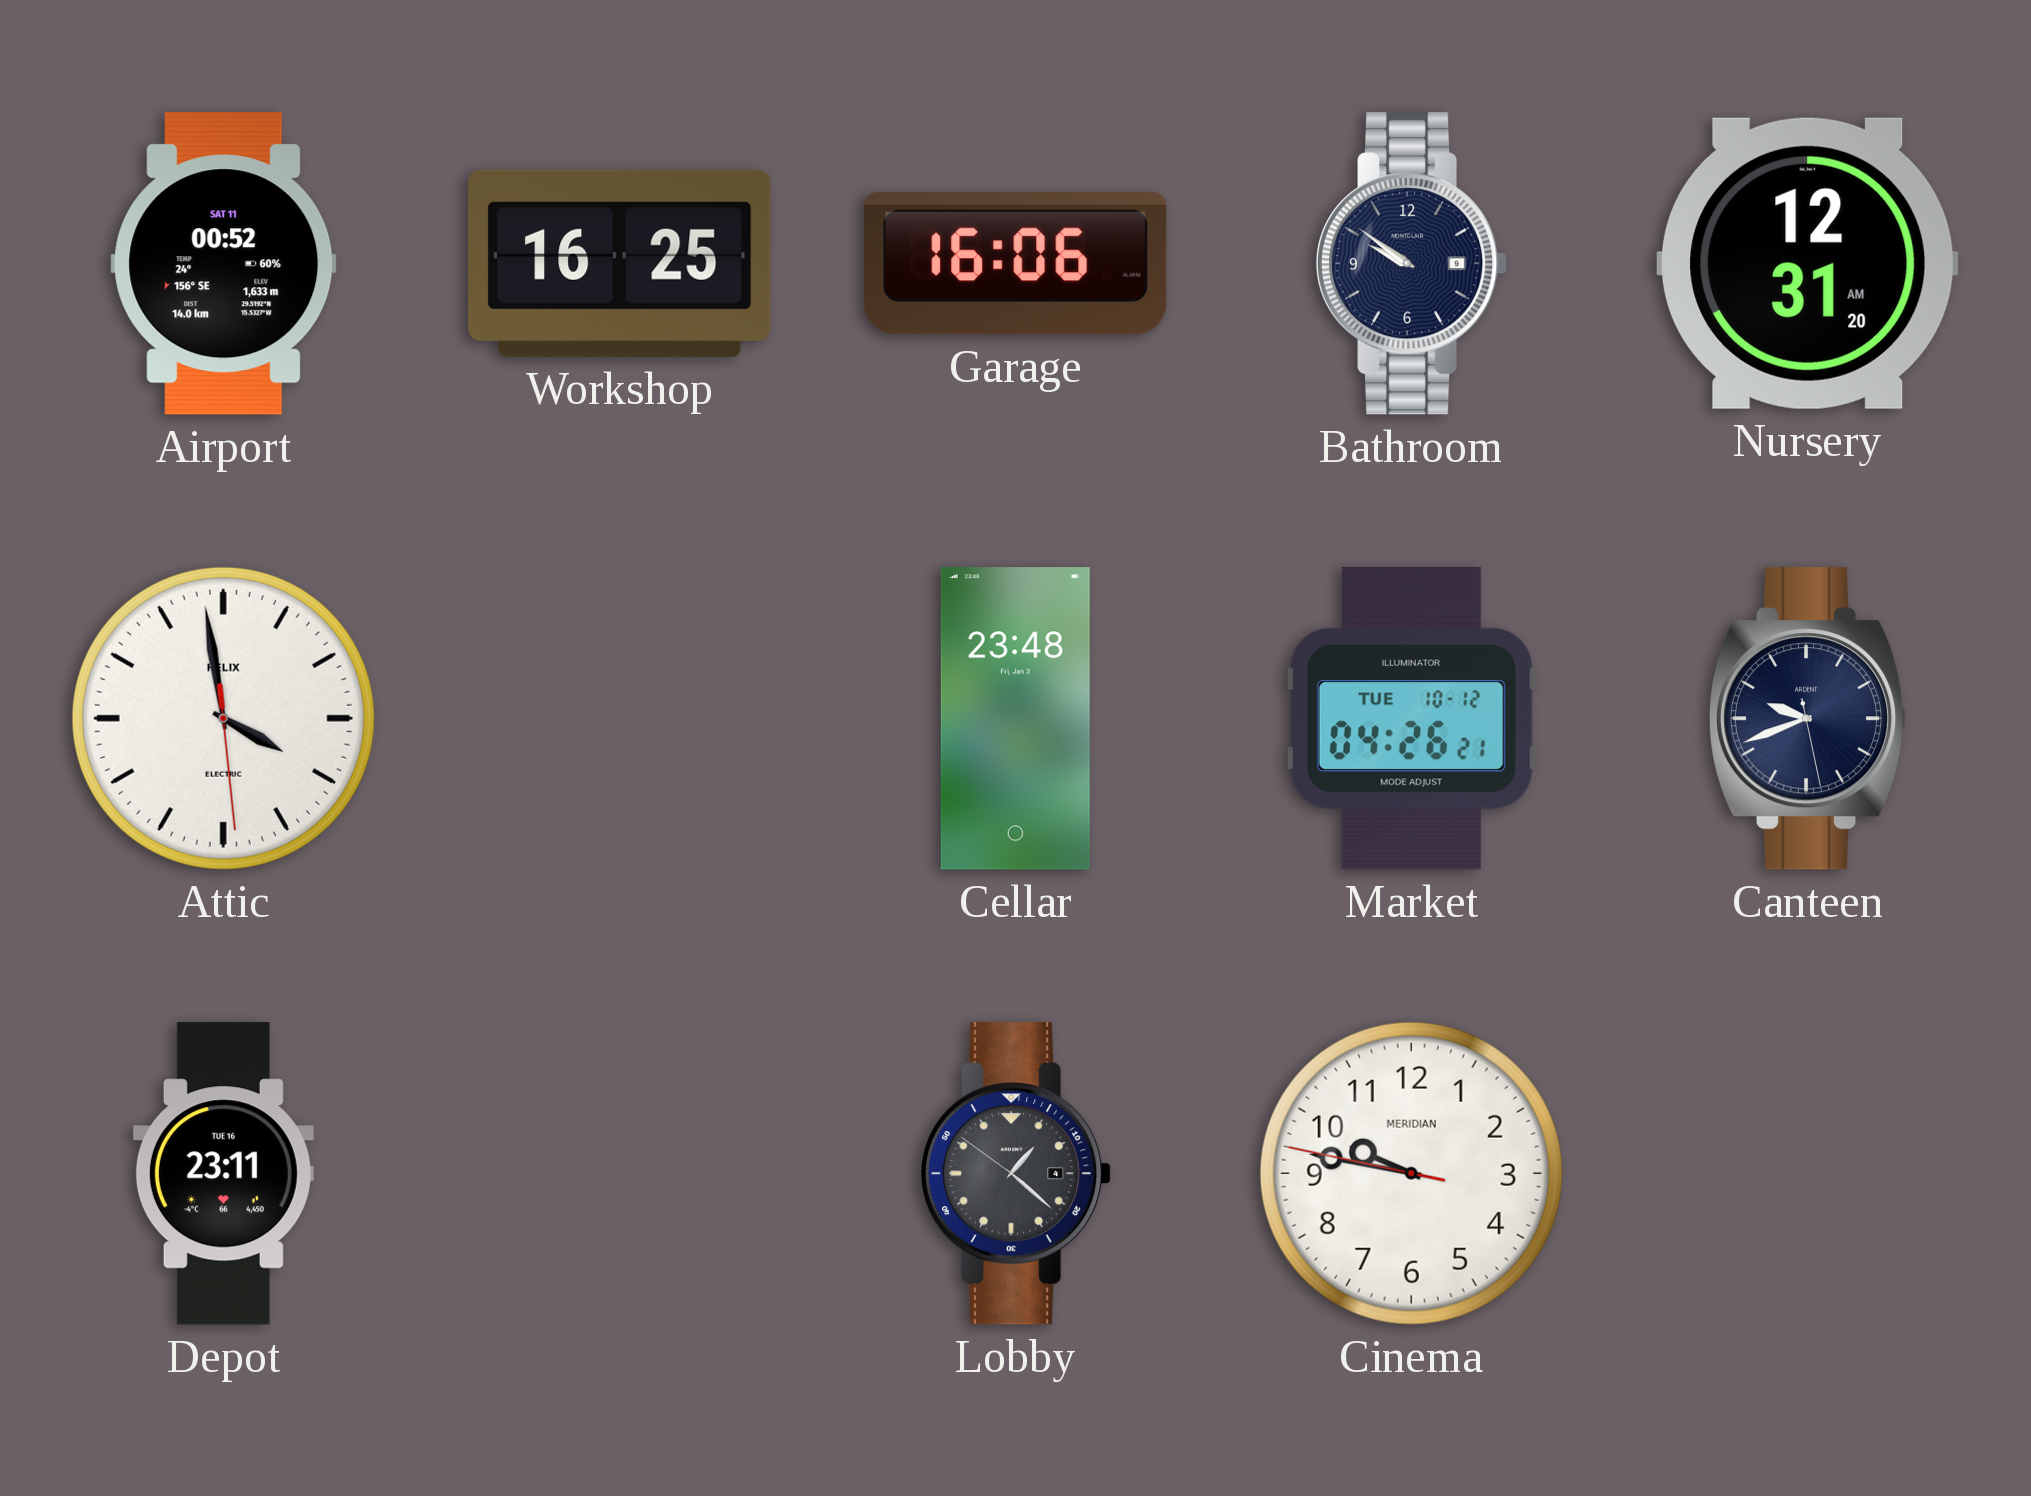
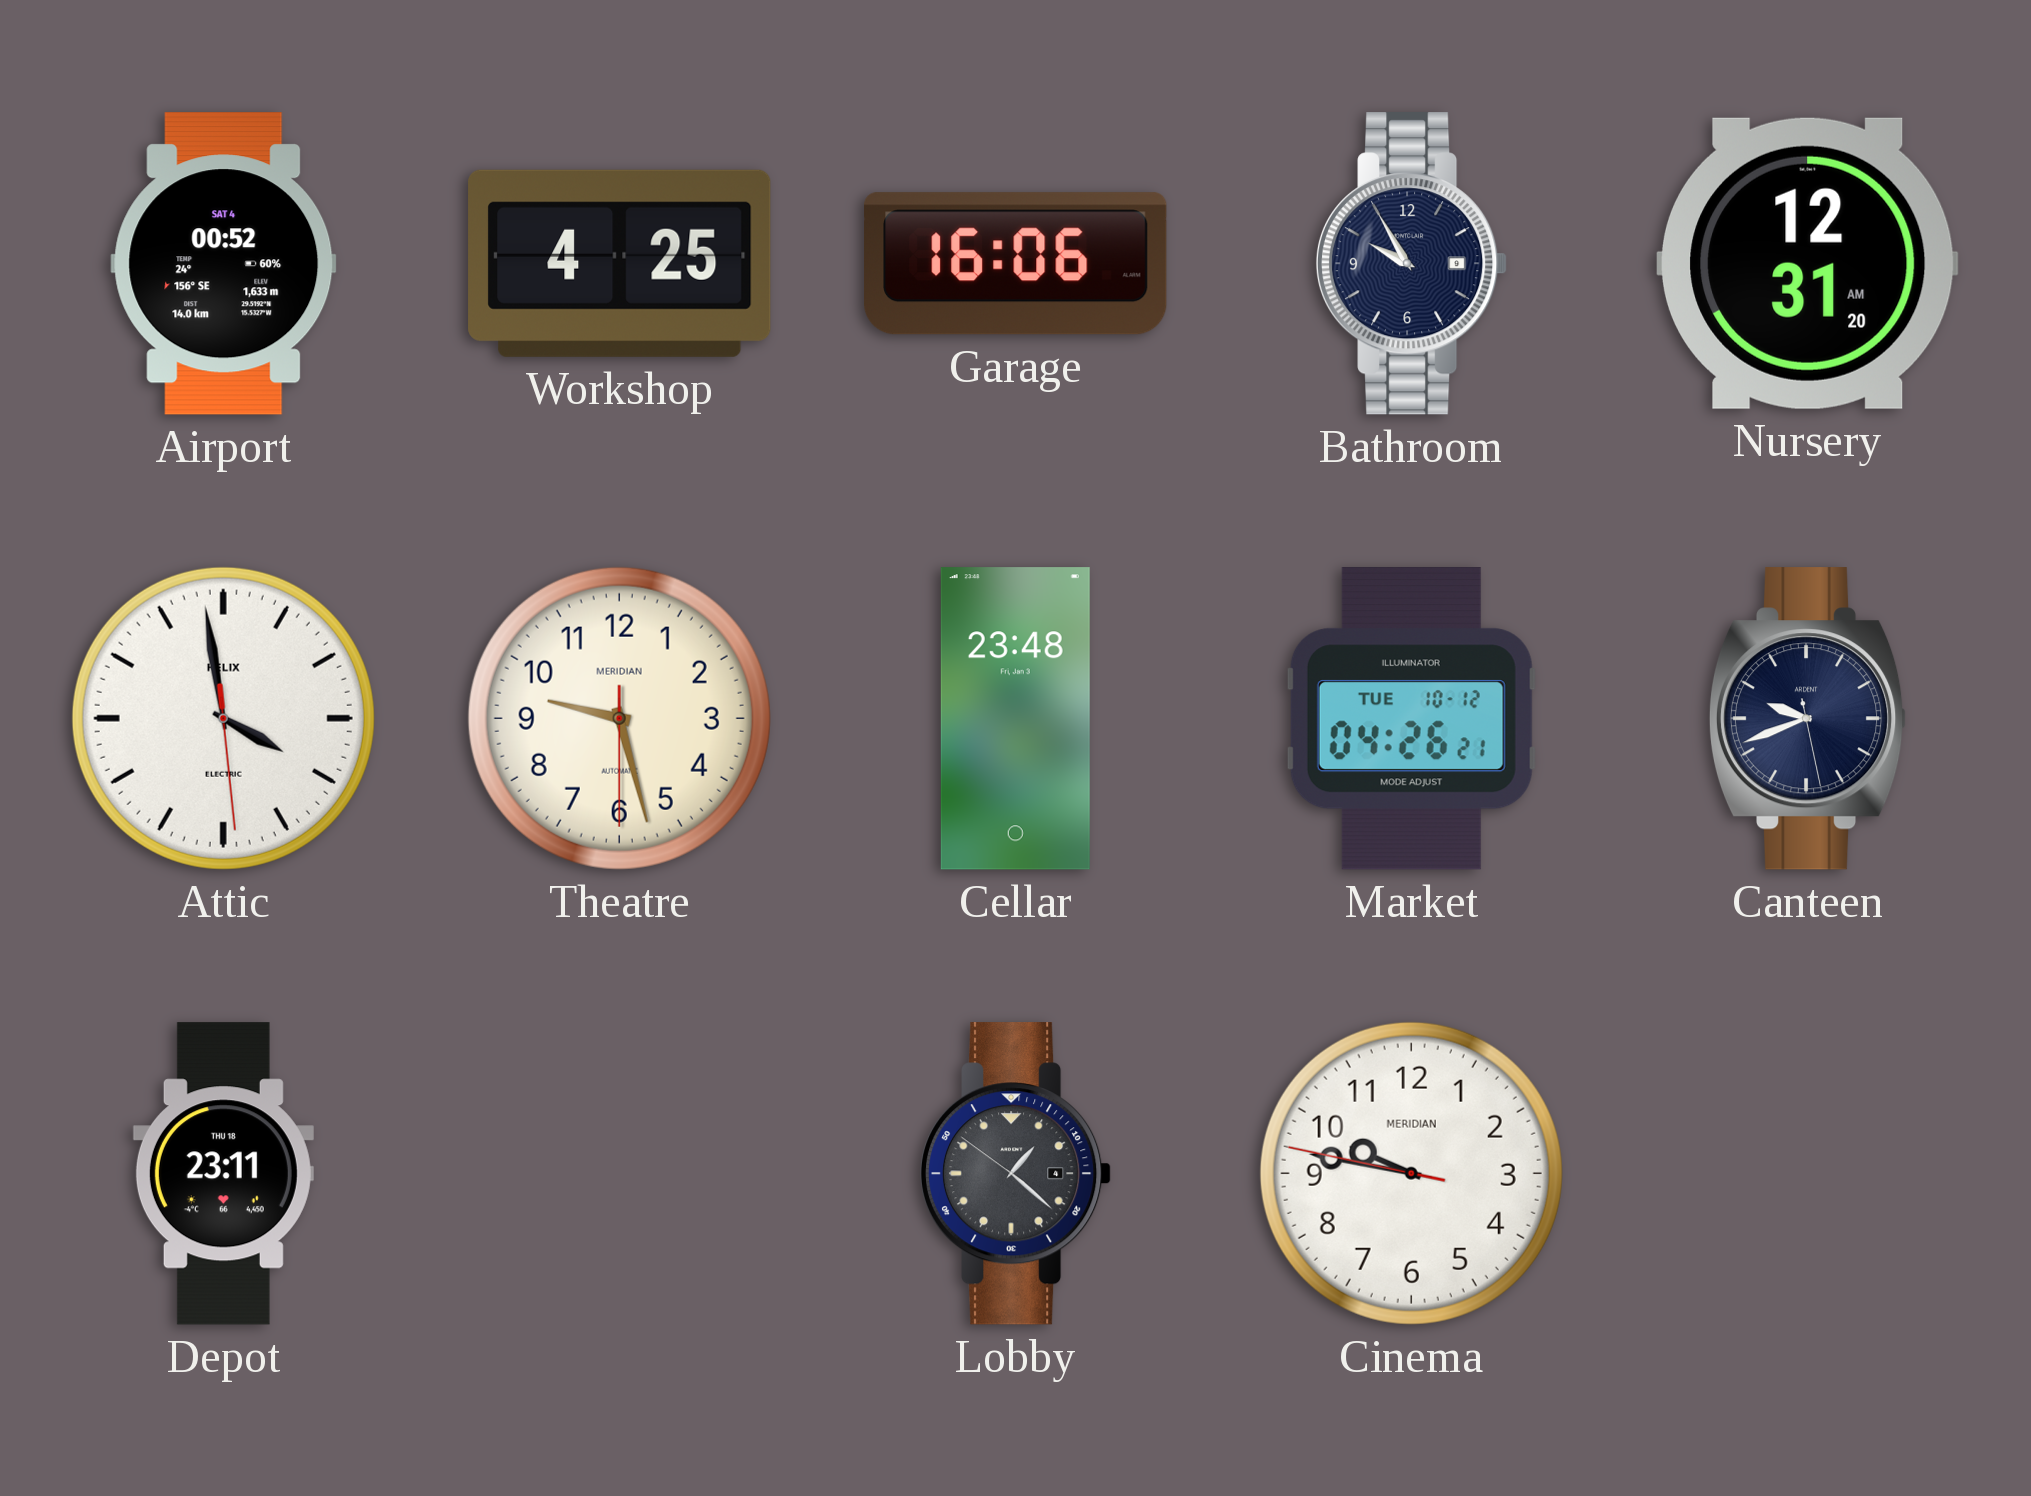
Airport date: SAT 11 -> SAT 4
Workshop: 16:25 -> 4:25
Bathroom: 9:51 -> 9:55
Theatre: none -> 9:27
Depot date: TUE 16 -> THU 18
